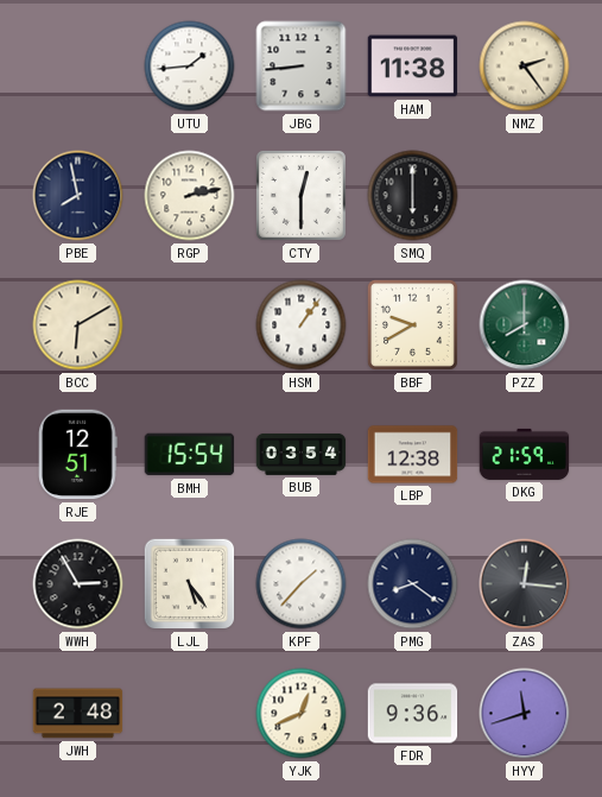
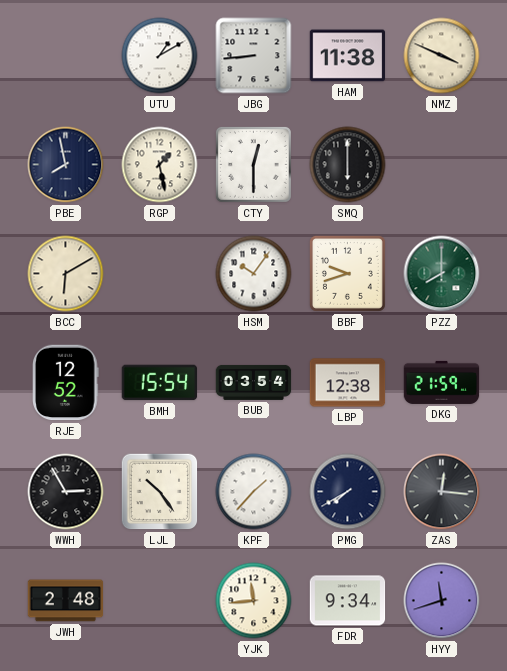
UTU: 1:44 -> 1:10
NMZ: 2:24 -> 3:49
RGP: 2:13 -> 1:28
HSM: 1:06 -> 10:06
BBF: 9:40 -> 9:42
RJE: 12:51 -> 12:52
LJL: 5:24 -> 10:24
PMG: 8:21 -> 7:40
YJK: 12:41 -> 11:44
FDR: 9:36 -> 9:34
